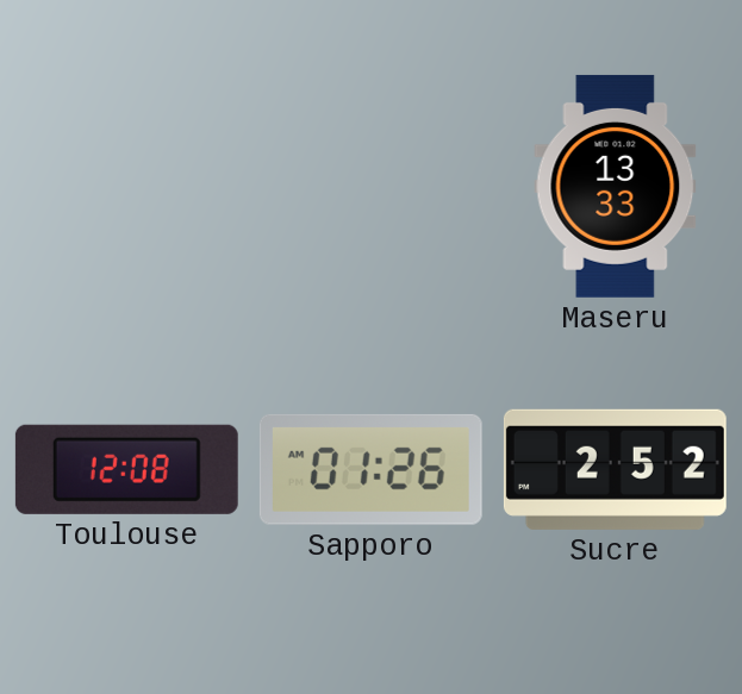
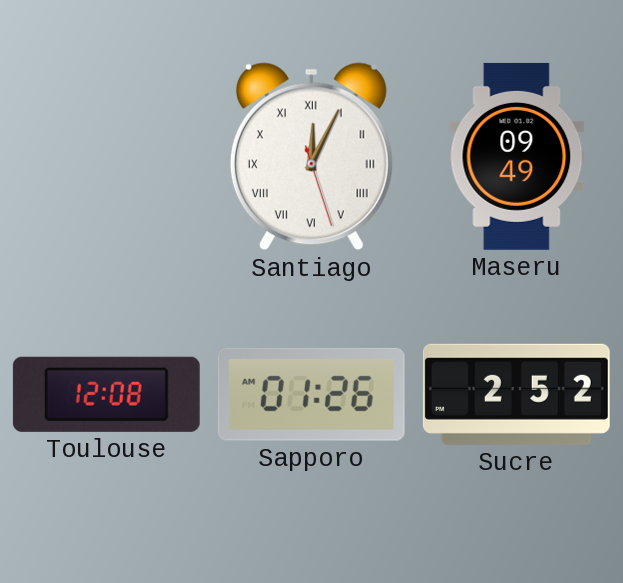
Santiago: none -> 12:04
Maseru: 13:33 -> 09:49
